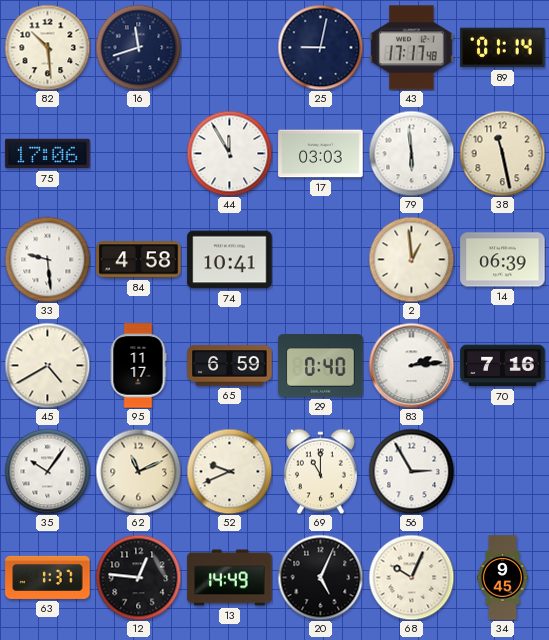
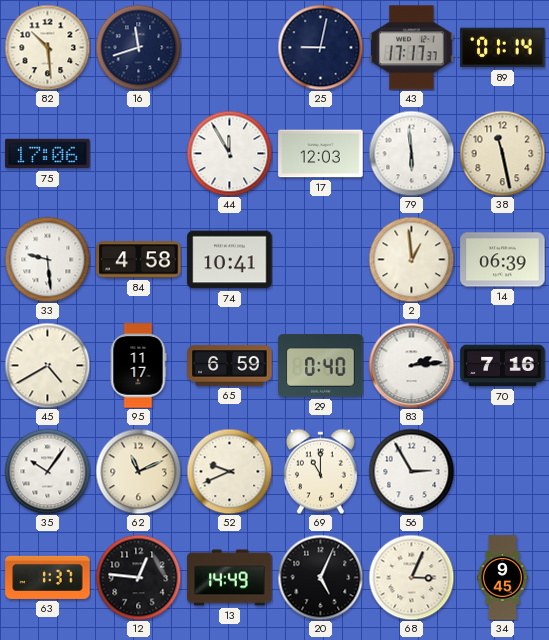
43: 17:17:48 -> 17:17:37
17: 03:03 -> 12:03
68: 10:04 -> 3:04
